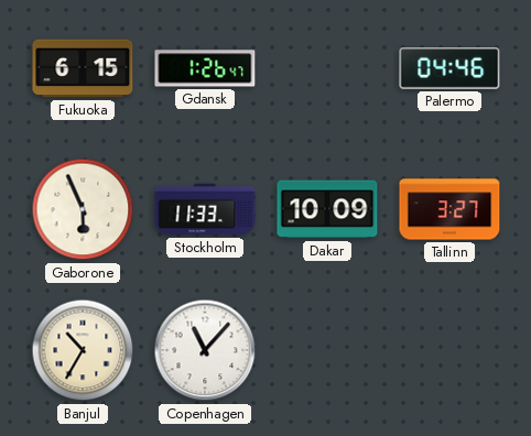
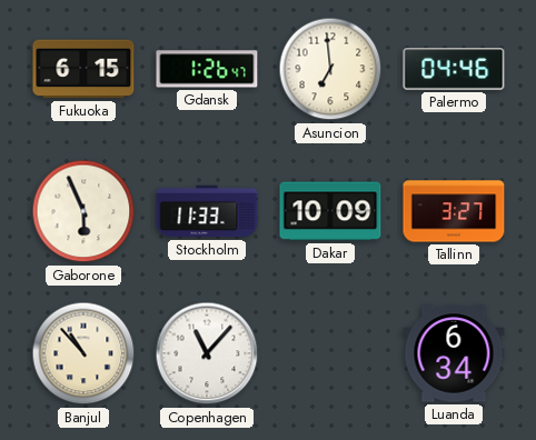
Asuncion: none -> 6:59
Banjul: 10:35 -> 10:53
Luanda: none -> 6:34
